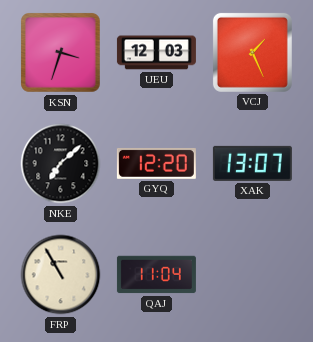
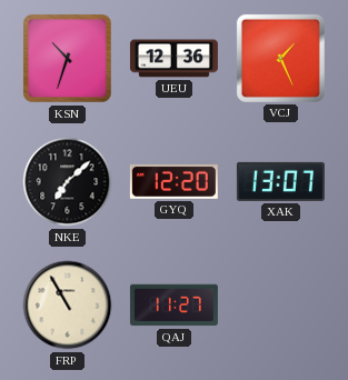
KSN: 3:33 -> 10:33
UEU: 12:03 -> 12:36
QAJ: 11:04 -> 11:27
